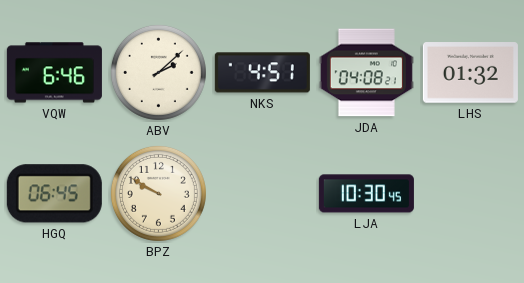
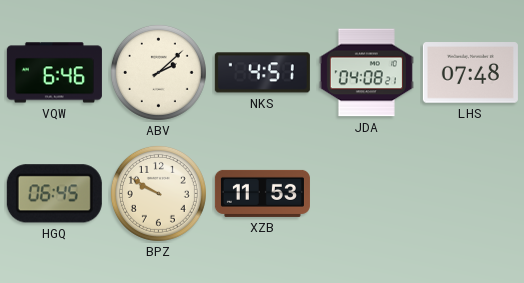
LHS: 01:32 -> 07:48
XZB: none -> 11:53
LJA: 10:30 -> none
